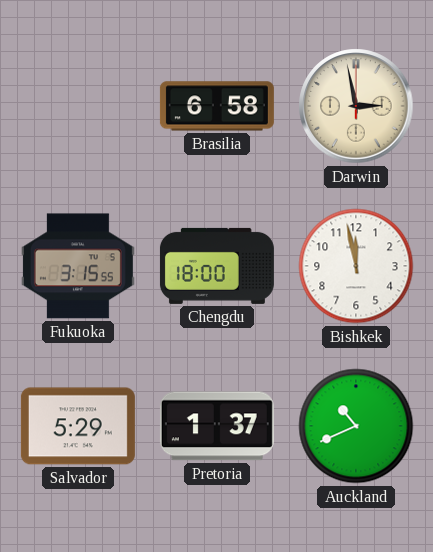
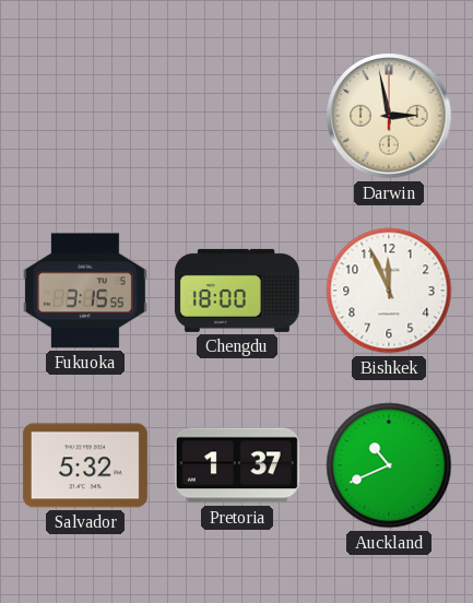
Brasilia: 6:58 -> none
Bishkek: 11:58 -> 11:56
Salvador: 5:29 -> 5:32
